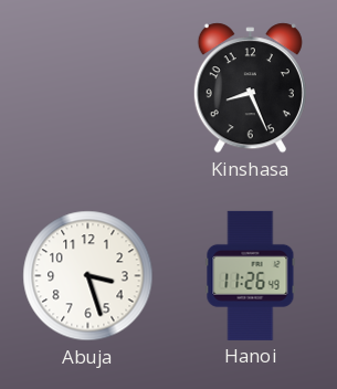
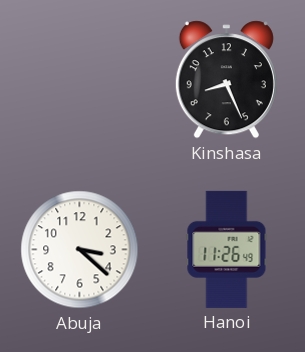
Abuja: 3:27 -> 3:22
